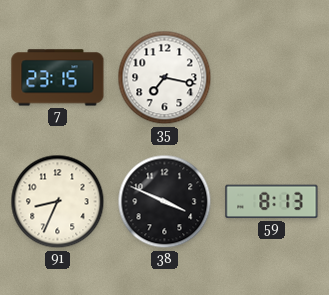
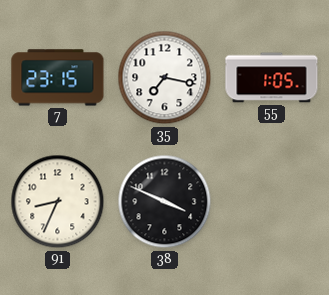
55: none -> 1:05
59: 8:13 -> none
